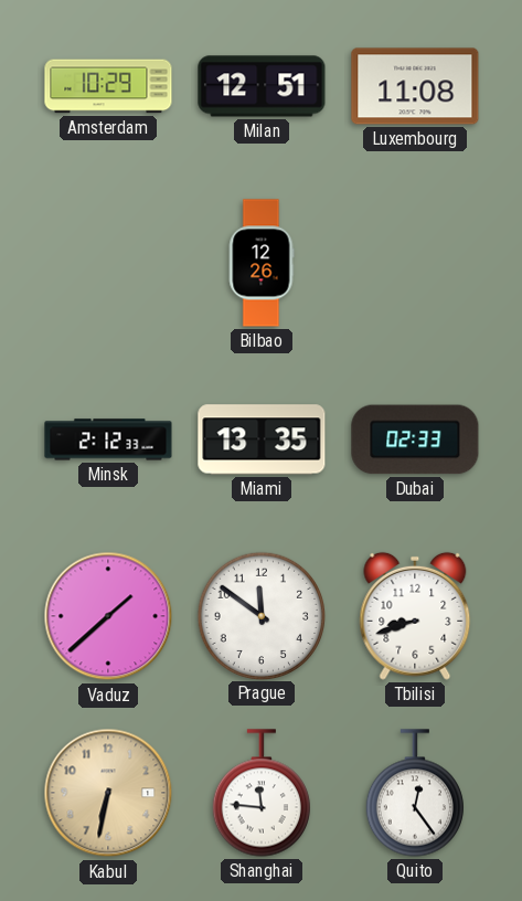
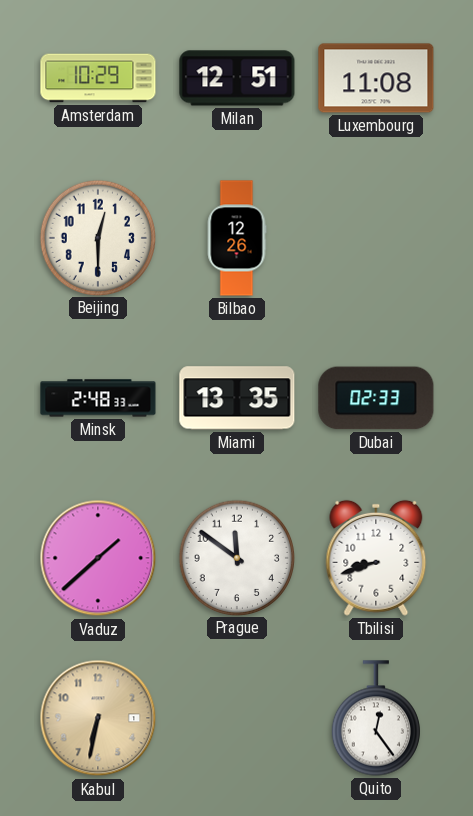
Beijing: none -> 12:30
Minsk: 2:12 -> 2:48
Shanghai: 11:46 -> none
